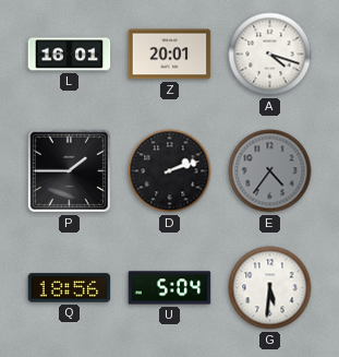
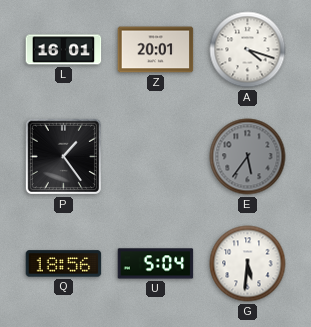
P: 1:45 -> 1:24
D: 2:12 -> none
E: 4:36 -> 5:36
